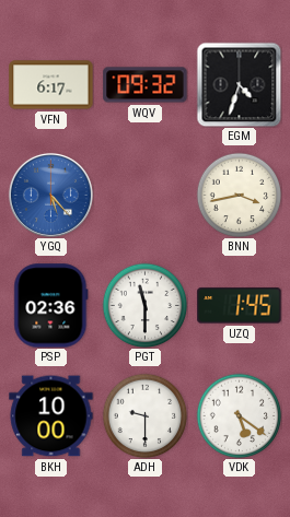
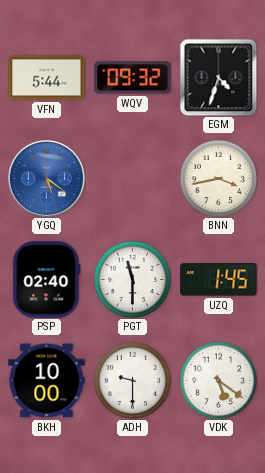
VFN: 6:17 -> 5:44
YGQ: 5:23 -> 5:21
PSP: 02:36 -> 02:40
